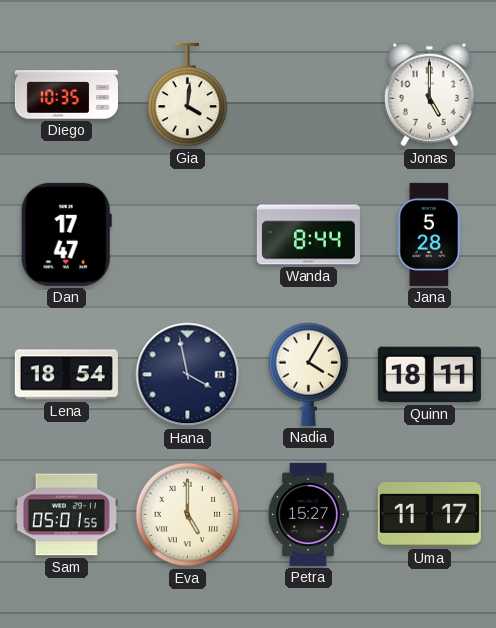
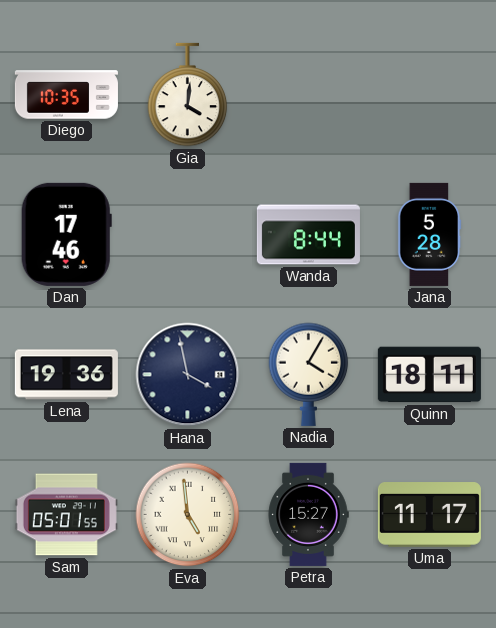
Jonas: 5:00 -> none
Dan: 17:47 -> 17:46
Lena: 18:54 -> 19:36
Eva: 5:00 -> 4:59
